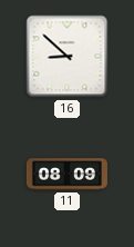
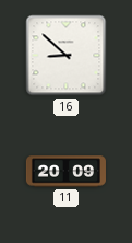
11: 08:09 -> 20:09
